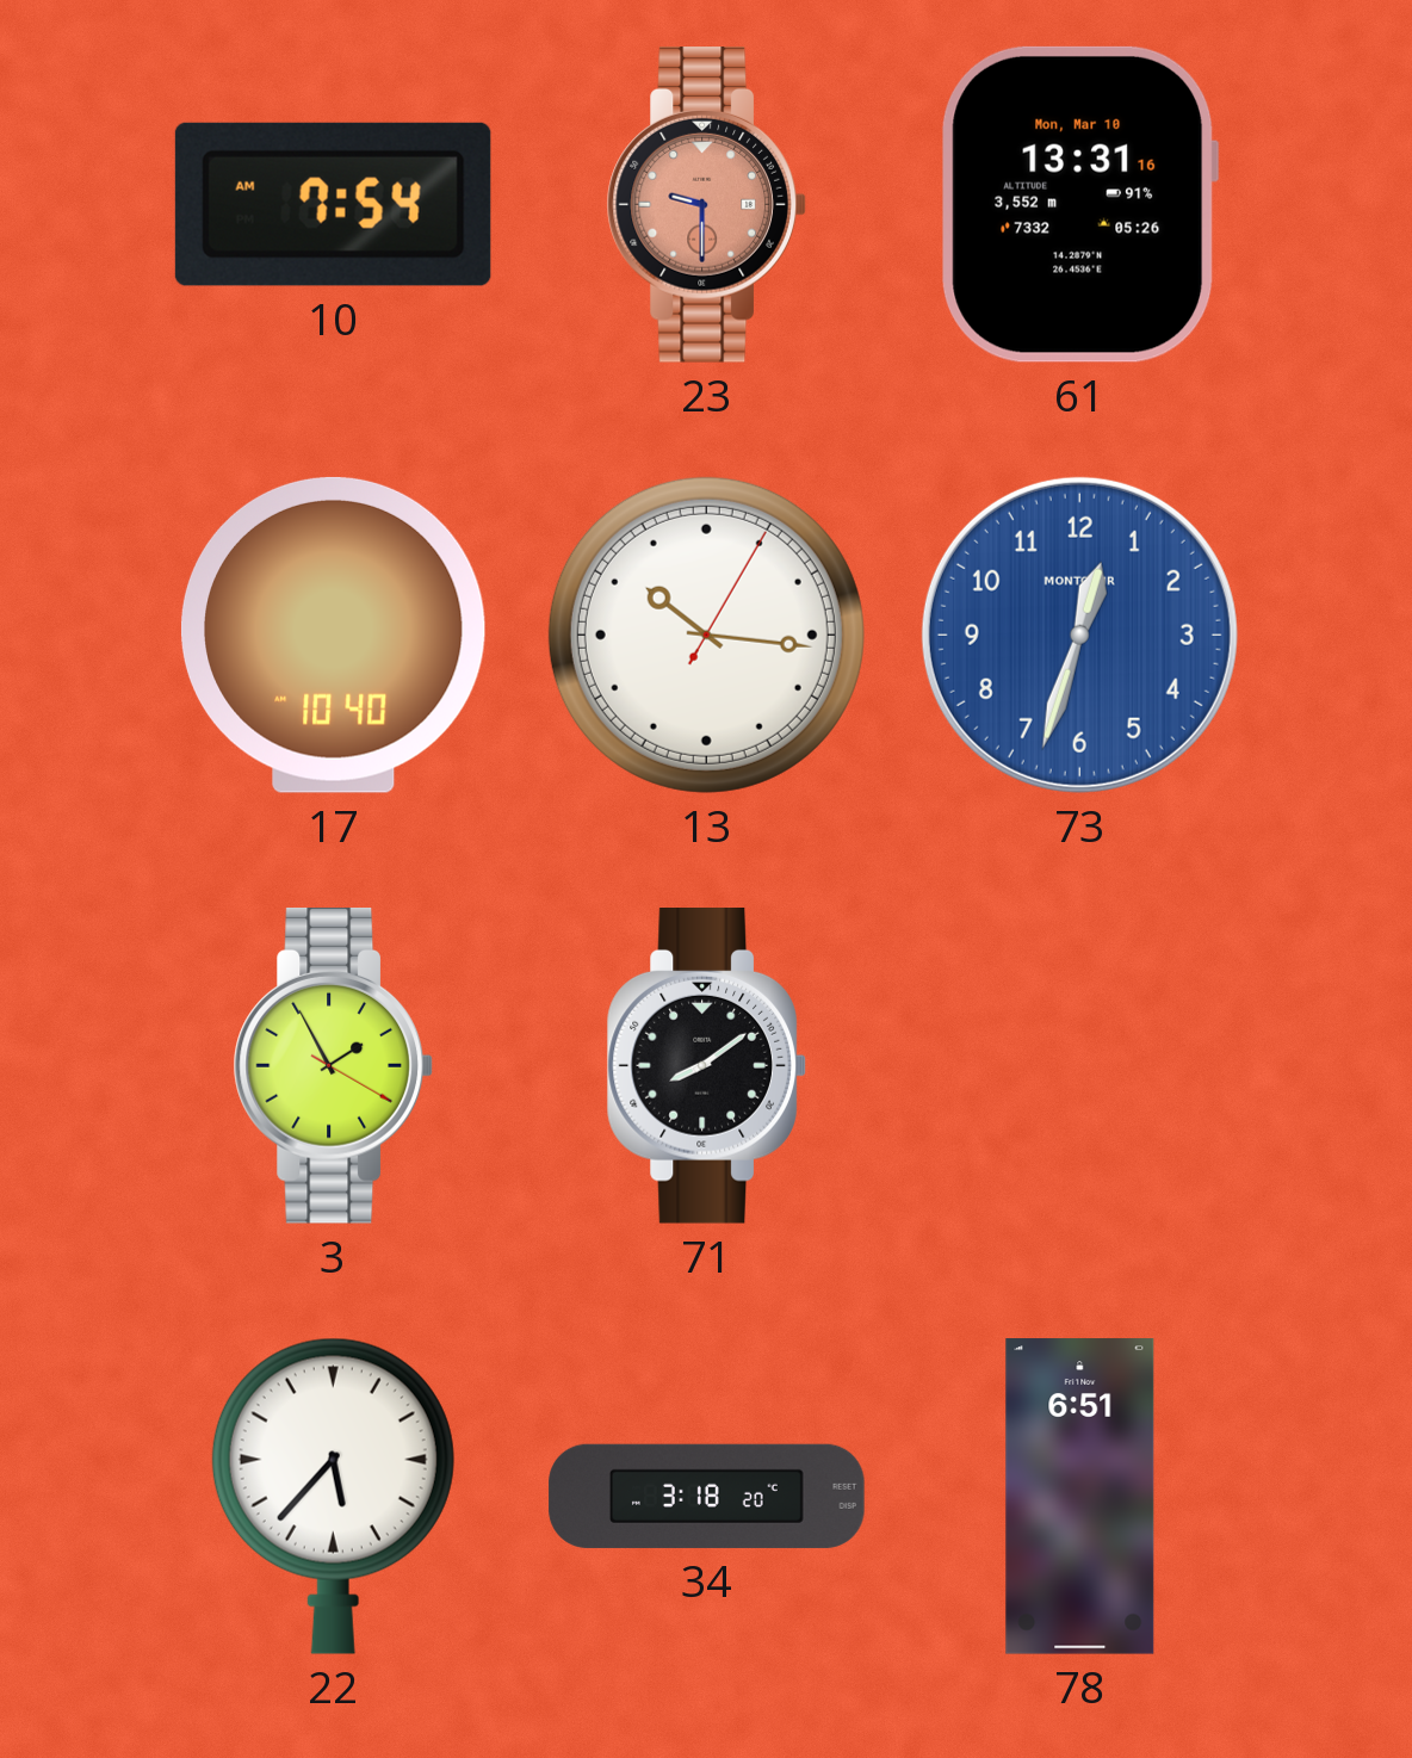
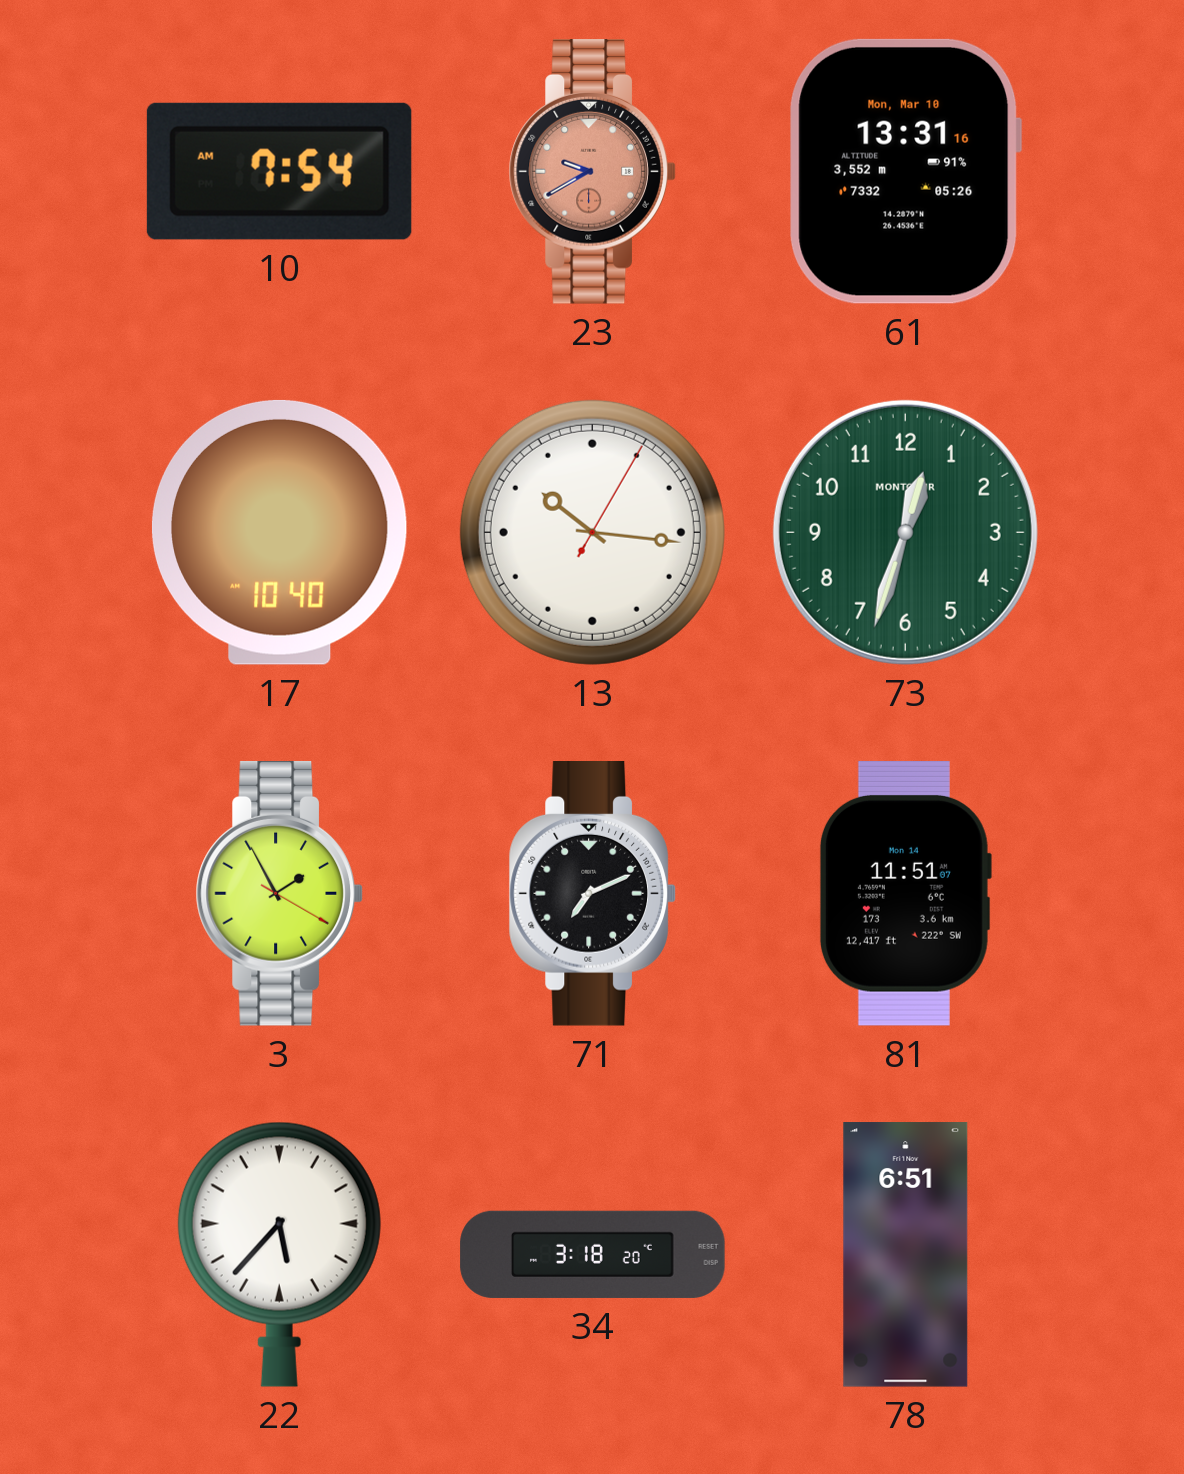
23: 9:30 -> 9:40
73 dial: blue -> green
71: 8:09 -> 7:11
81: none -> 11:51
